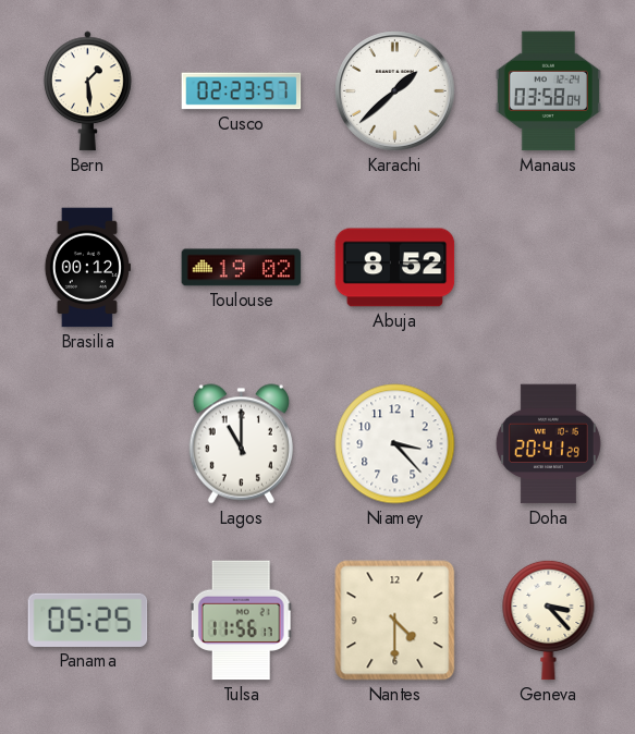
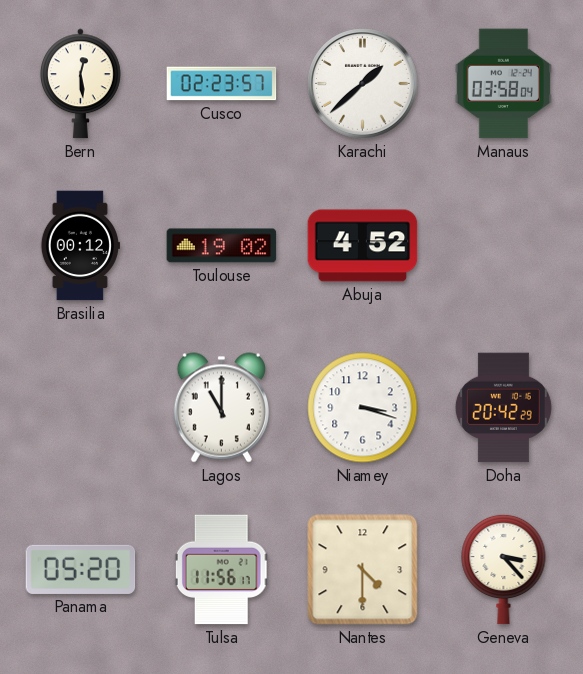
Bern: 1:29 -> 12:29
Abuja: 8:52 -> 4:52
Niamey: 3:23 -> 3:18
Doha: 20:41 -> 20:42
Panama: 05:25 -> 05:20
